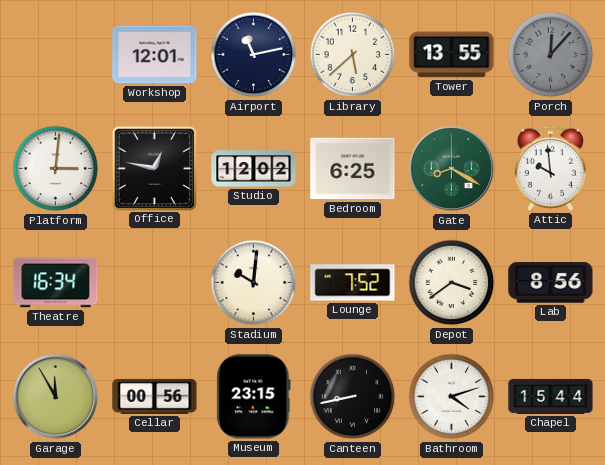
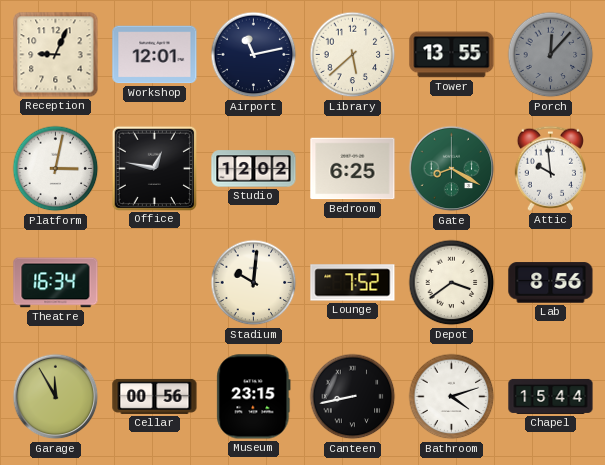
Reception: none -> 9:04
Platform: 3:01 -> 3:02
